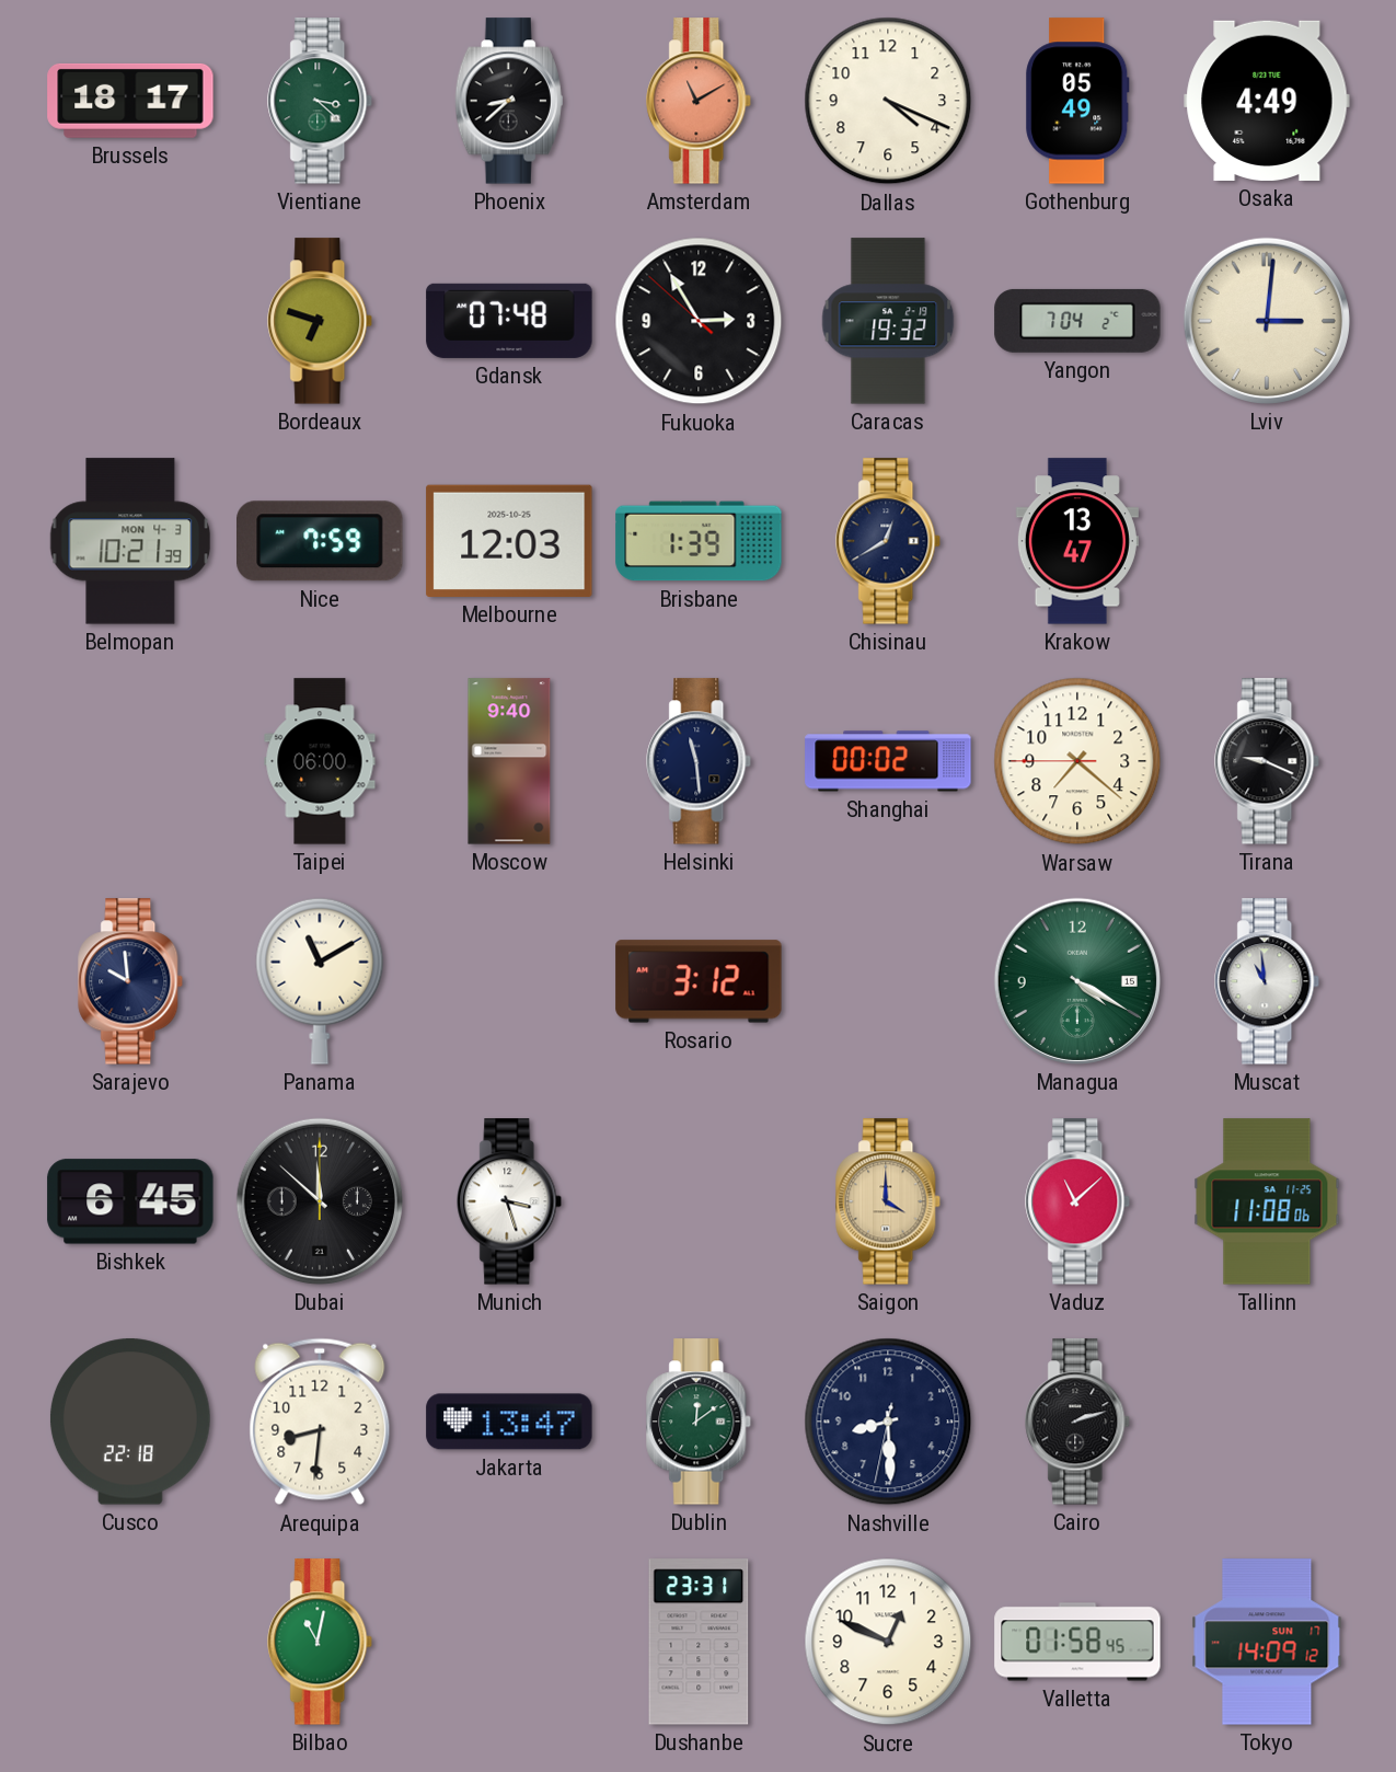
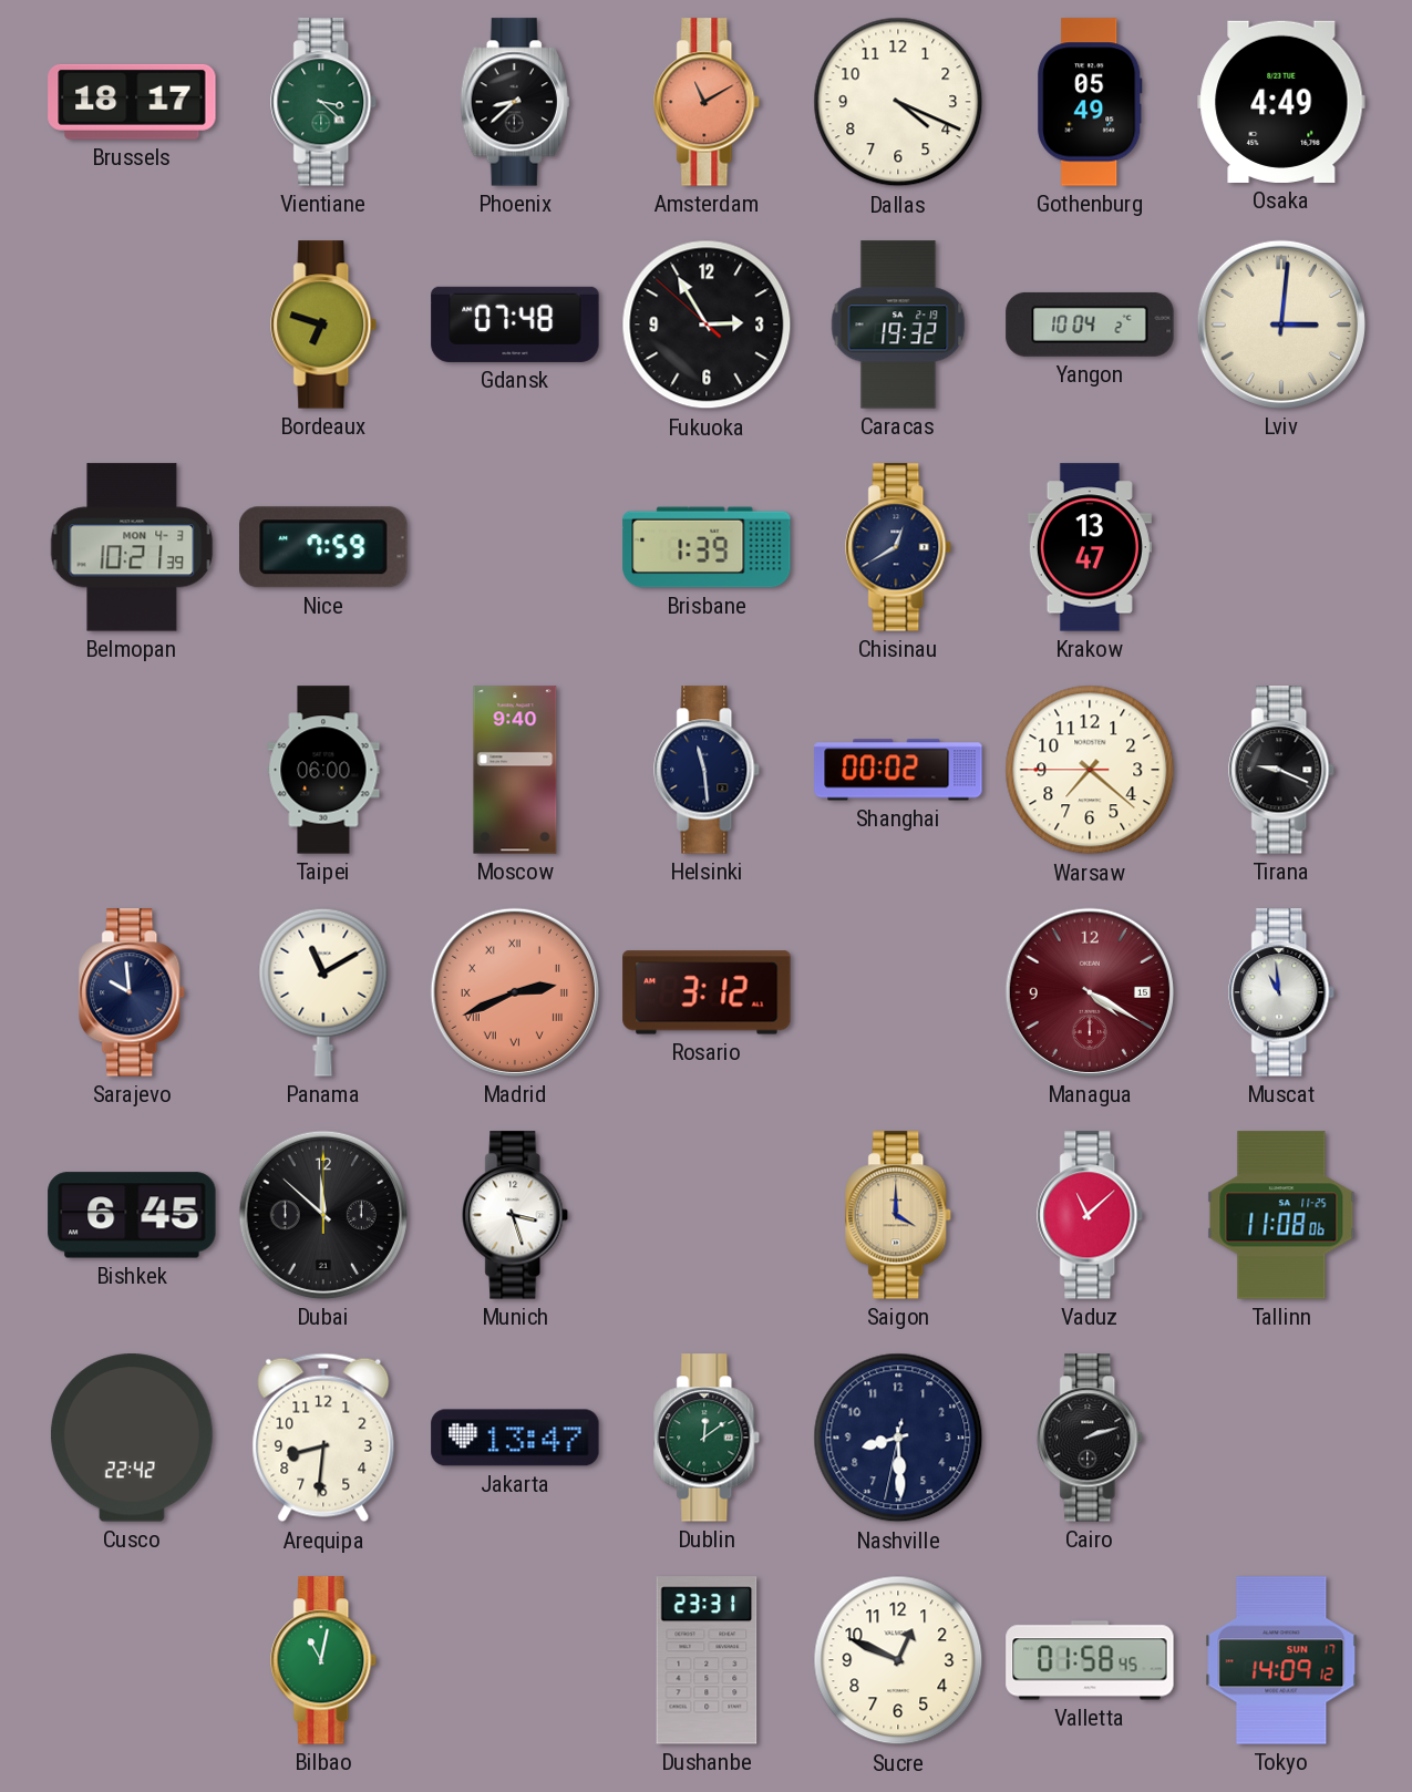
Yangon: 7:04 -> 10:04
Melbourne: 12:03 -> none
Madrid: none -> 2:41
Managua dial: green -> burgundy
Cusco: 22:18 -> 22:42
